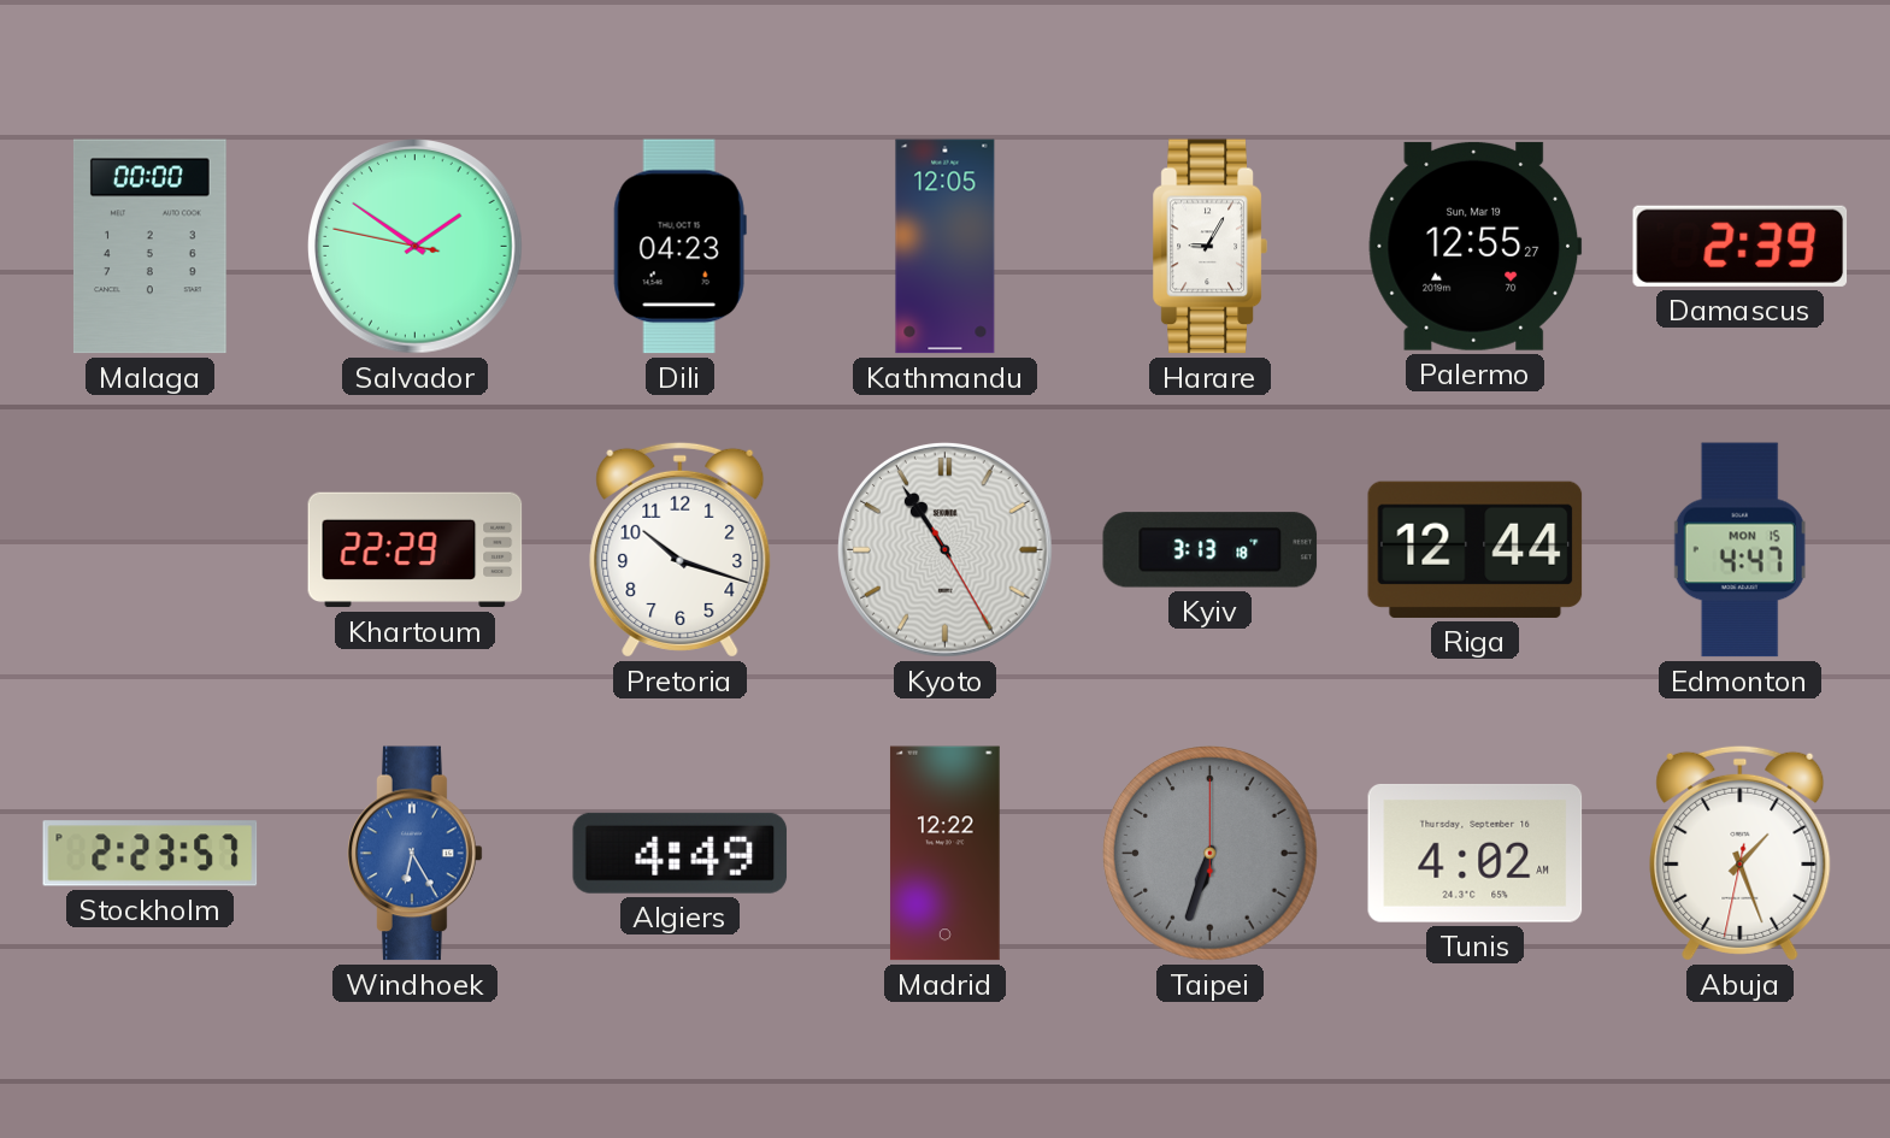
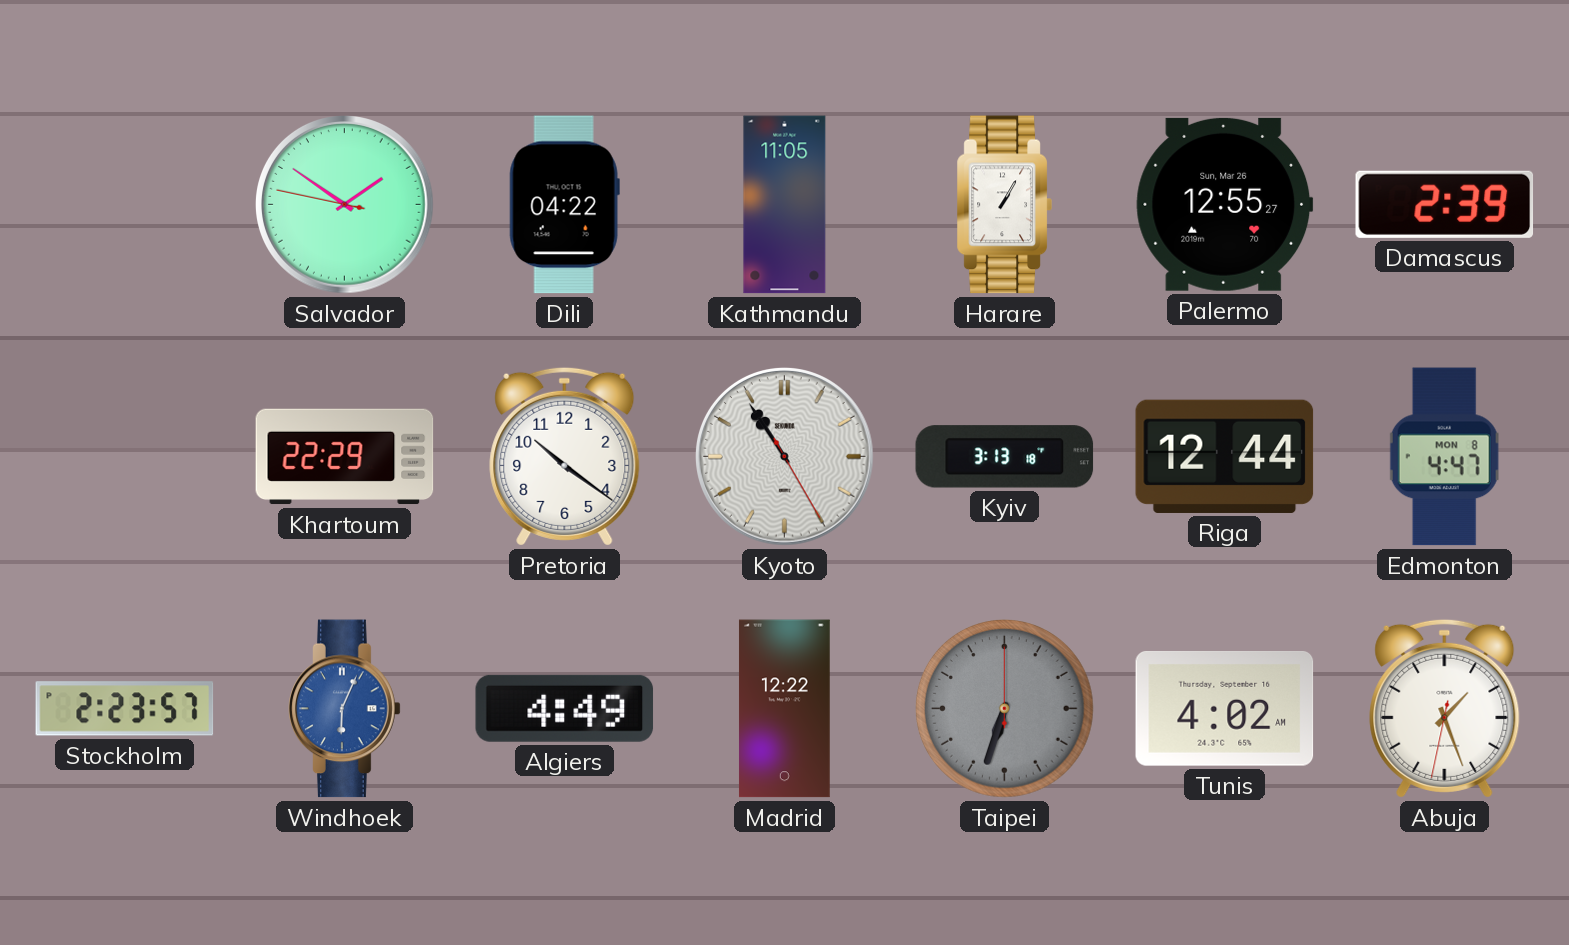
Malaga: 00:00 -> none
Dili: 04:23 -> 04:22
Kathmandu: 12:05 -> 11:05
Harare: 9:05 -> 1:05
Palermo date: Sun, Mar 19 -> Sun, Mar 26
Pretoria: 10:18 -> 10:21
Edmonton date: MON 15 -> MON 8
Windhoek: 6:25 -> 6:04
